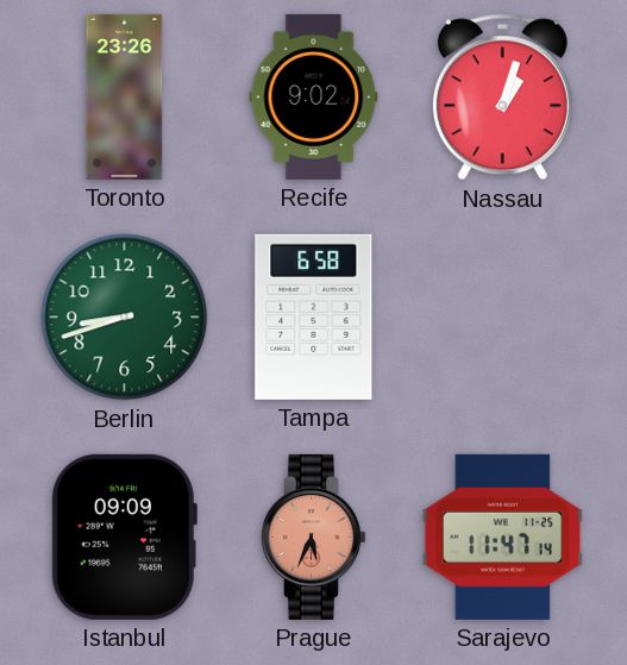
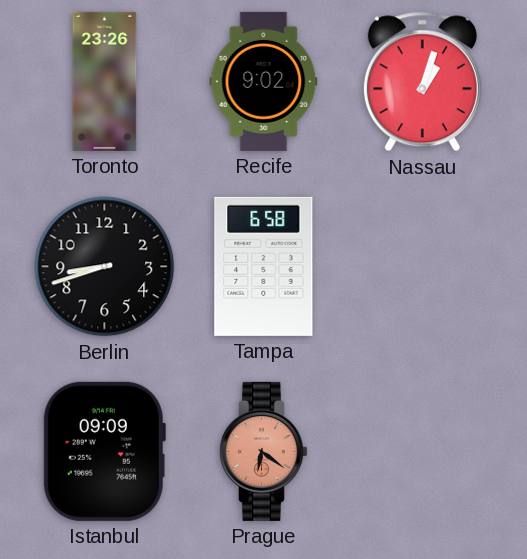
Berlin dial: green -> black
Prague: 5:34 -> 6:21
Sarajevo: 11:47 -> none
